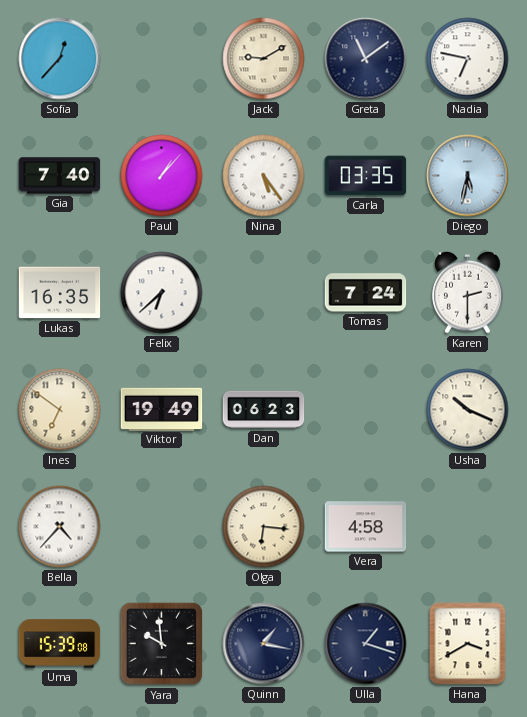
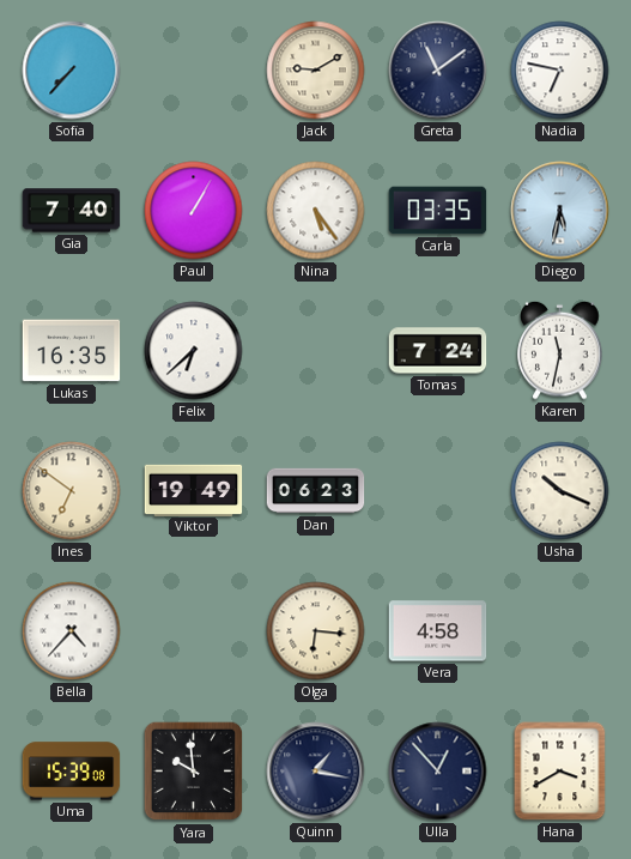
Sofia: 12:37 -> 7:37
Paul: 1:07 -> 1:05
Karen: 2:30 -> 11:32
Ulla: 1:18 -> 12:53
